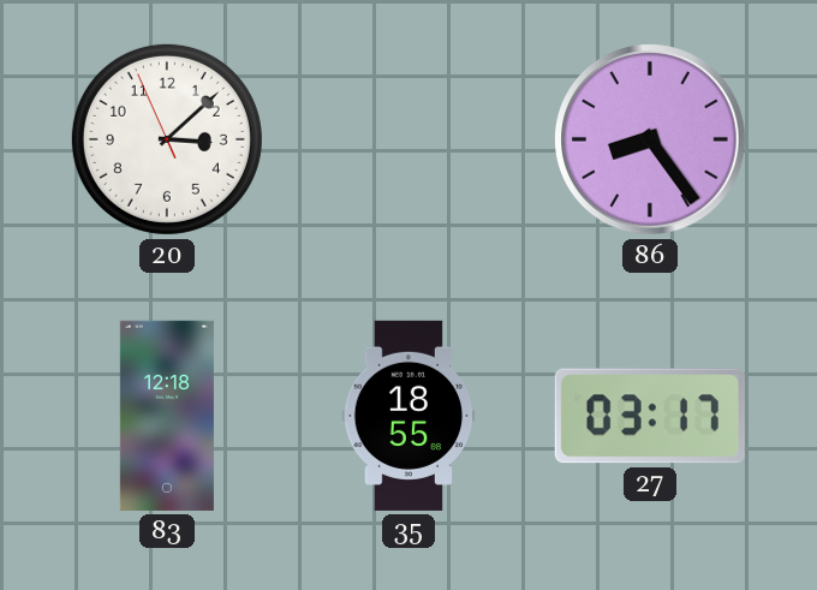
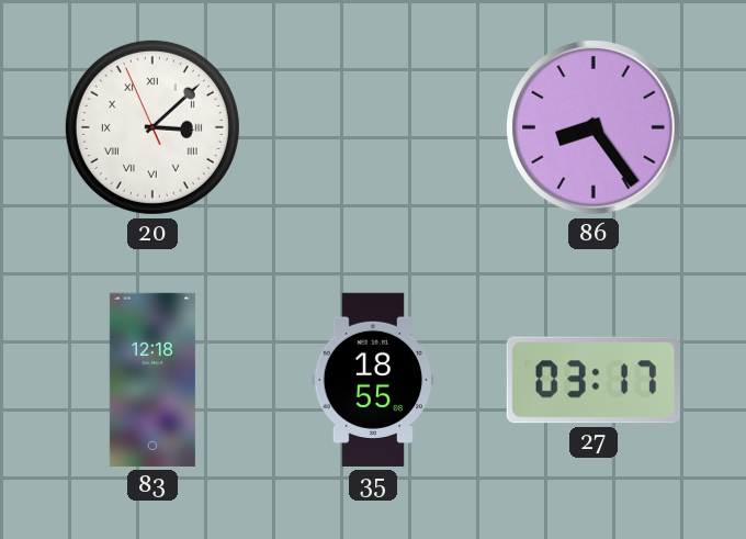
20 numerals: Arabic -> Roman
